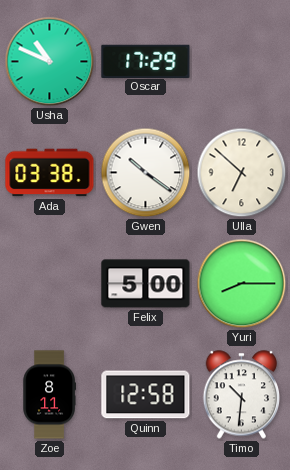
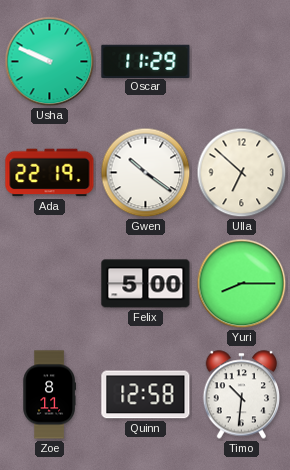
Usha: 10:49 -> 9:49
Oscar: 17:29 -> 11:29
Ada: 03:38 -> 22:19
